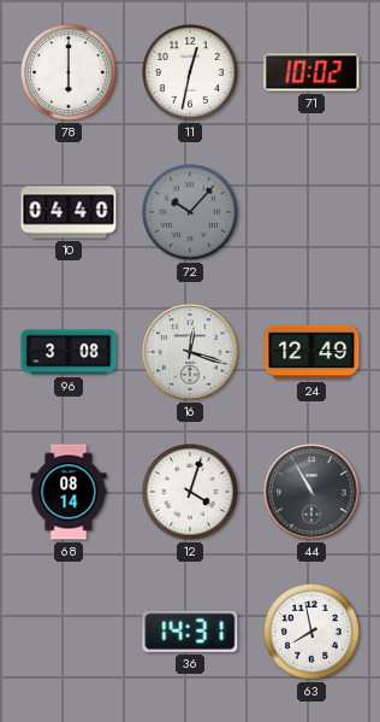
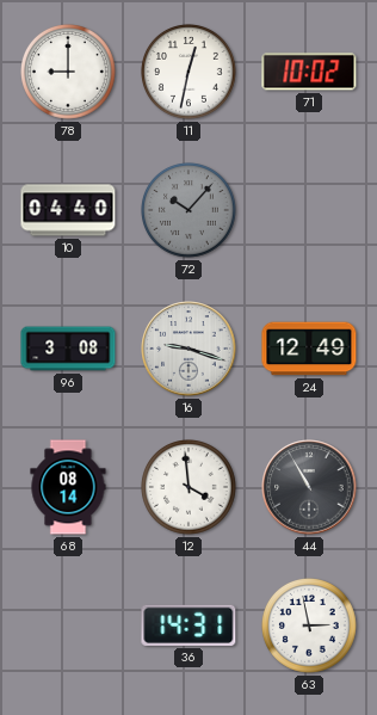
78: 6:00 -> 9:00
16: 12:18 -> 9:18
12: 4:03 -> 3:59
63: 7:58 -> 2:58
